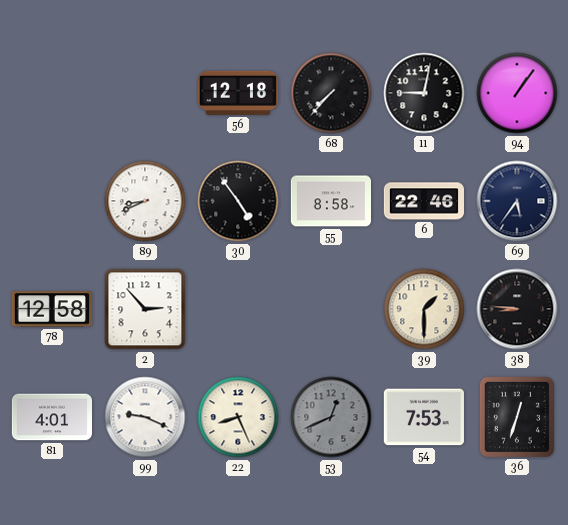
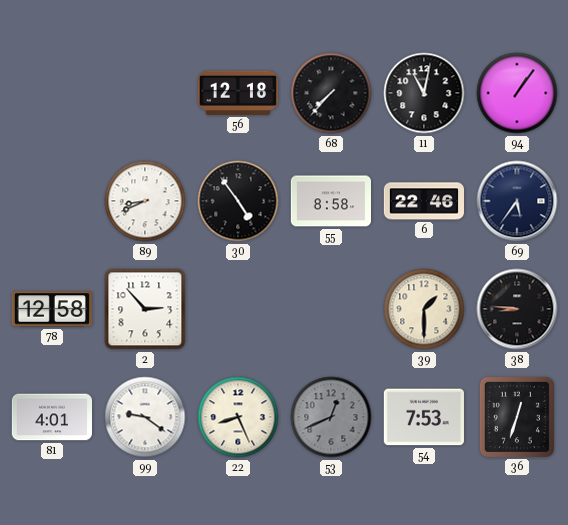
11: 9:02 -> 11:02
99: 9:19 -> 9:21
